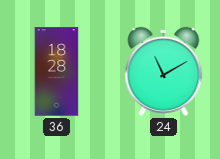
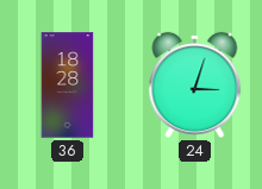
24: 11:10 -> 3:03
